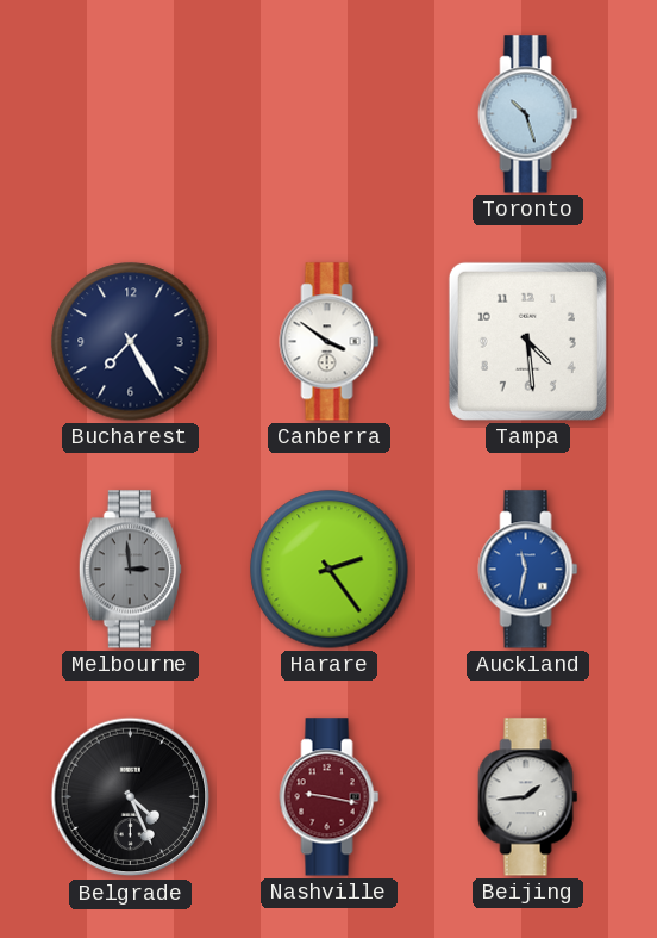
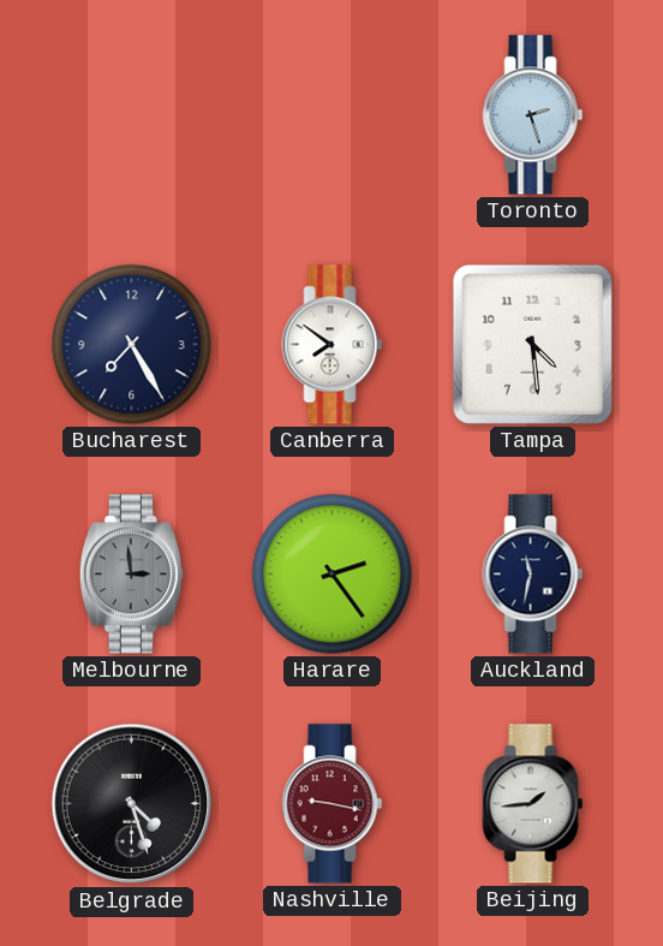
Toronto: 10:27 -> 2:27
Canberra: 3:51 -> 7:51
Auckland dial: blue -> navy
Belgrade: 4:26 -> 4:27
